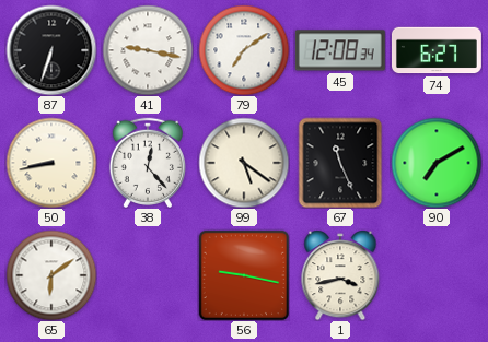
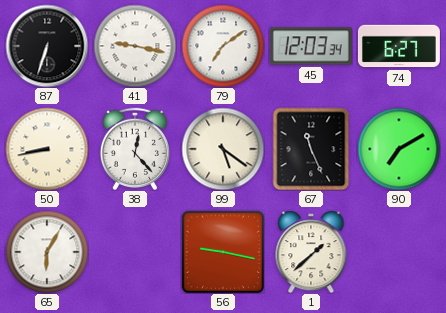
45: 12:08 -> 12:03
65: 6:09 -> 6:05
1: 3:43 -> 1:38
